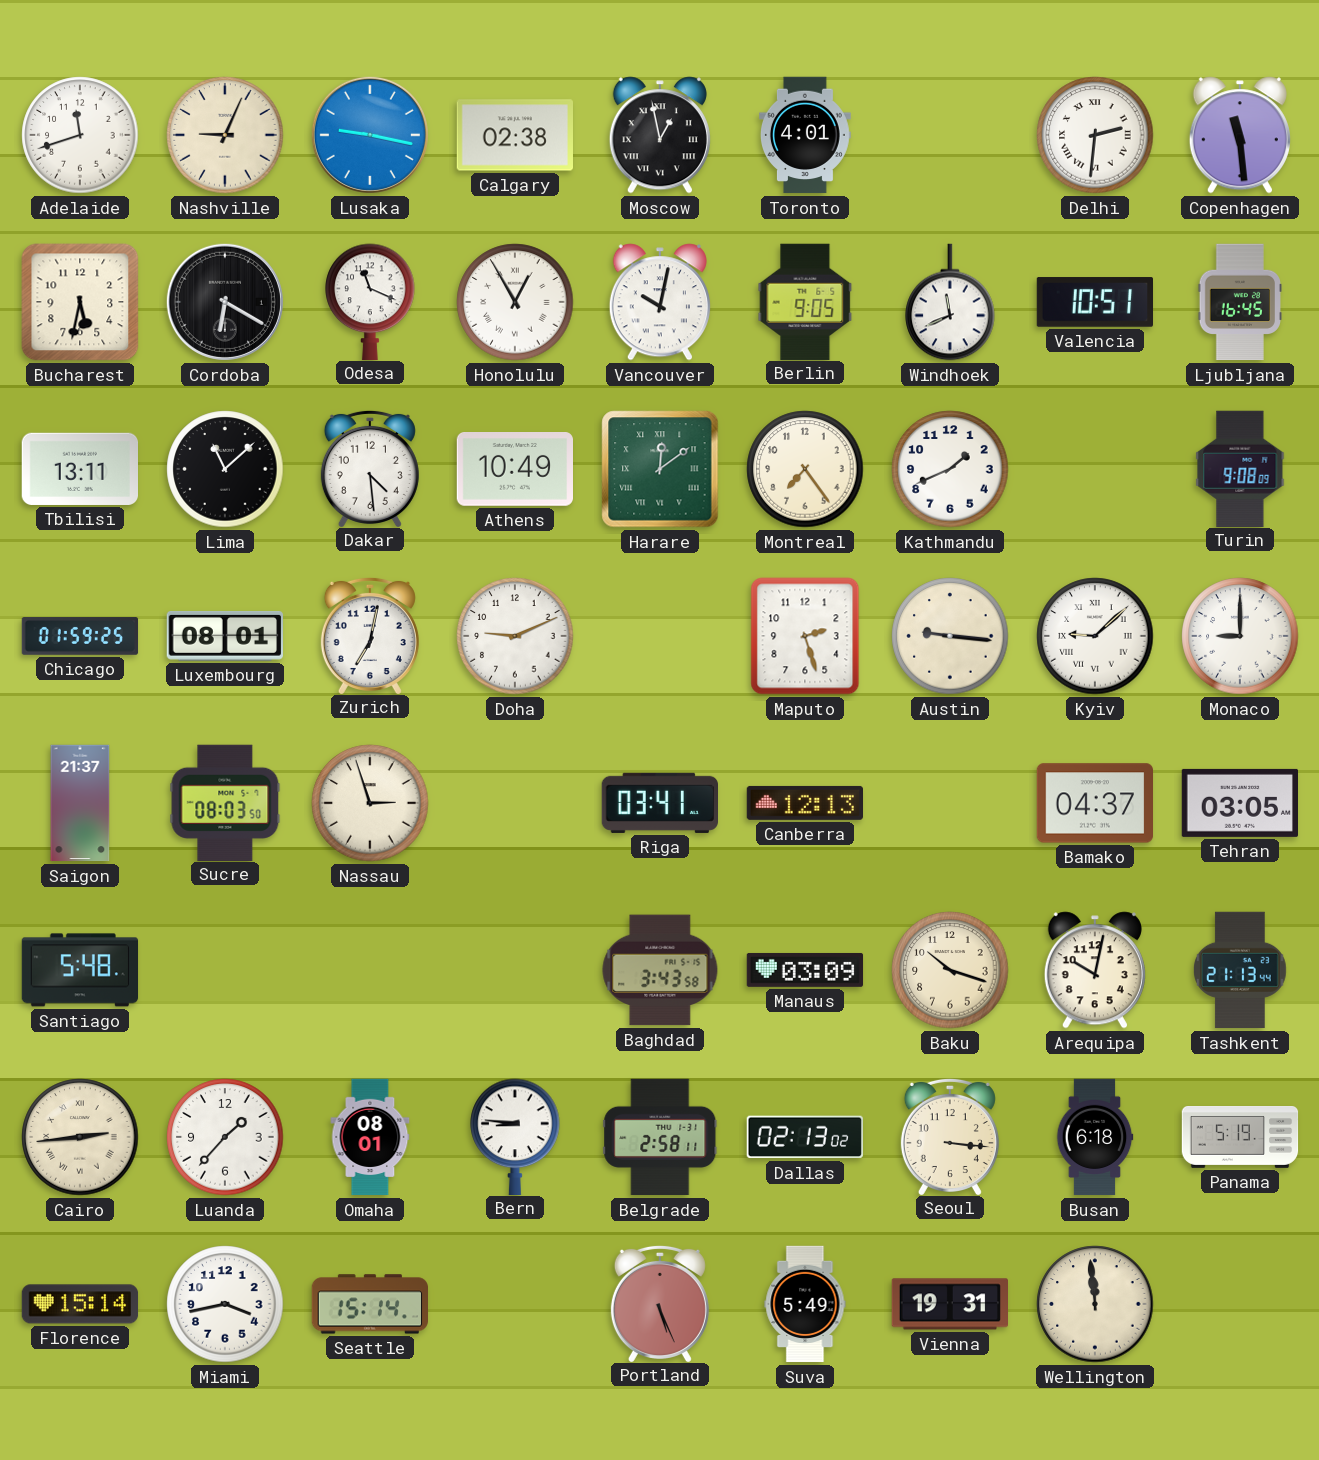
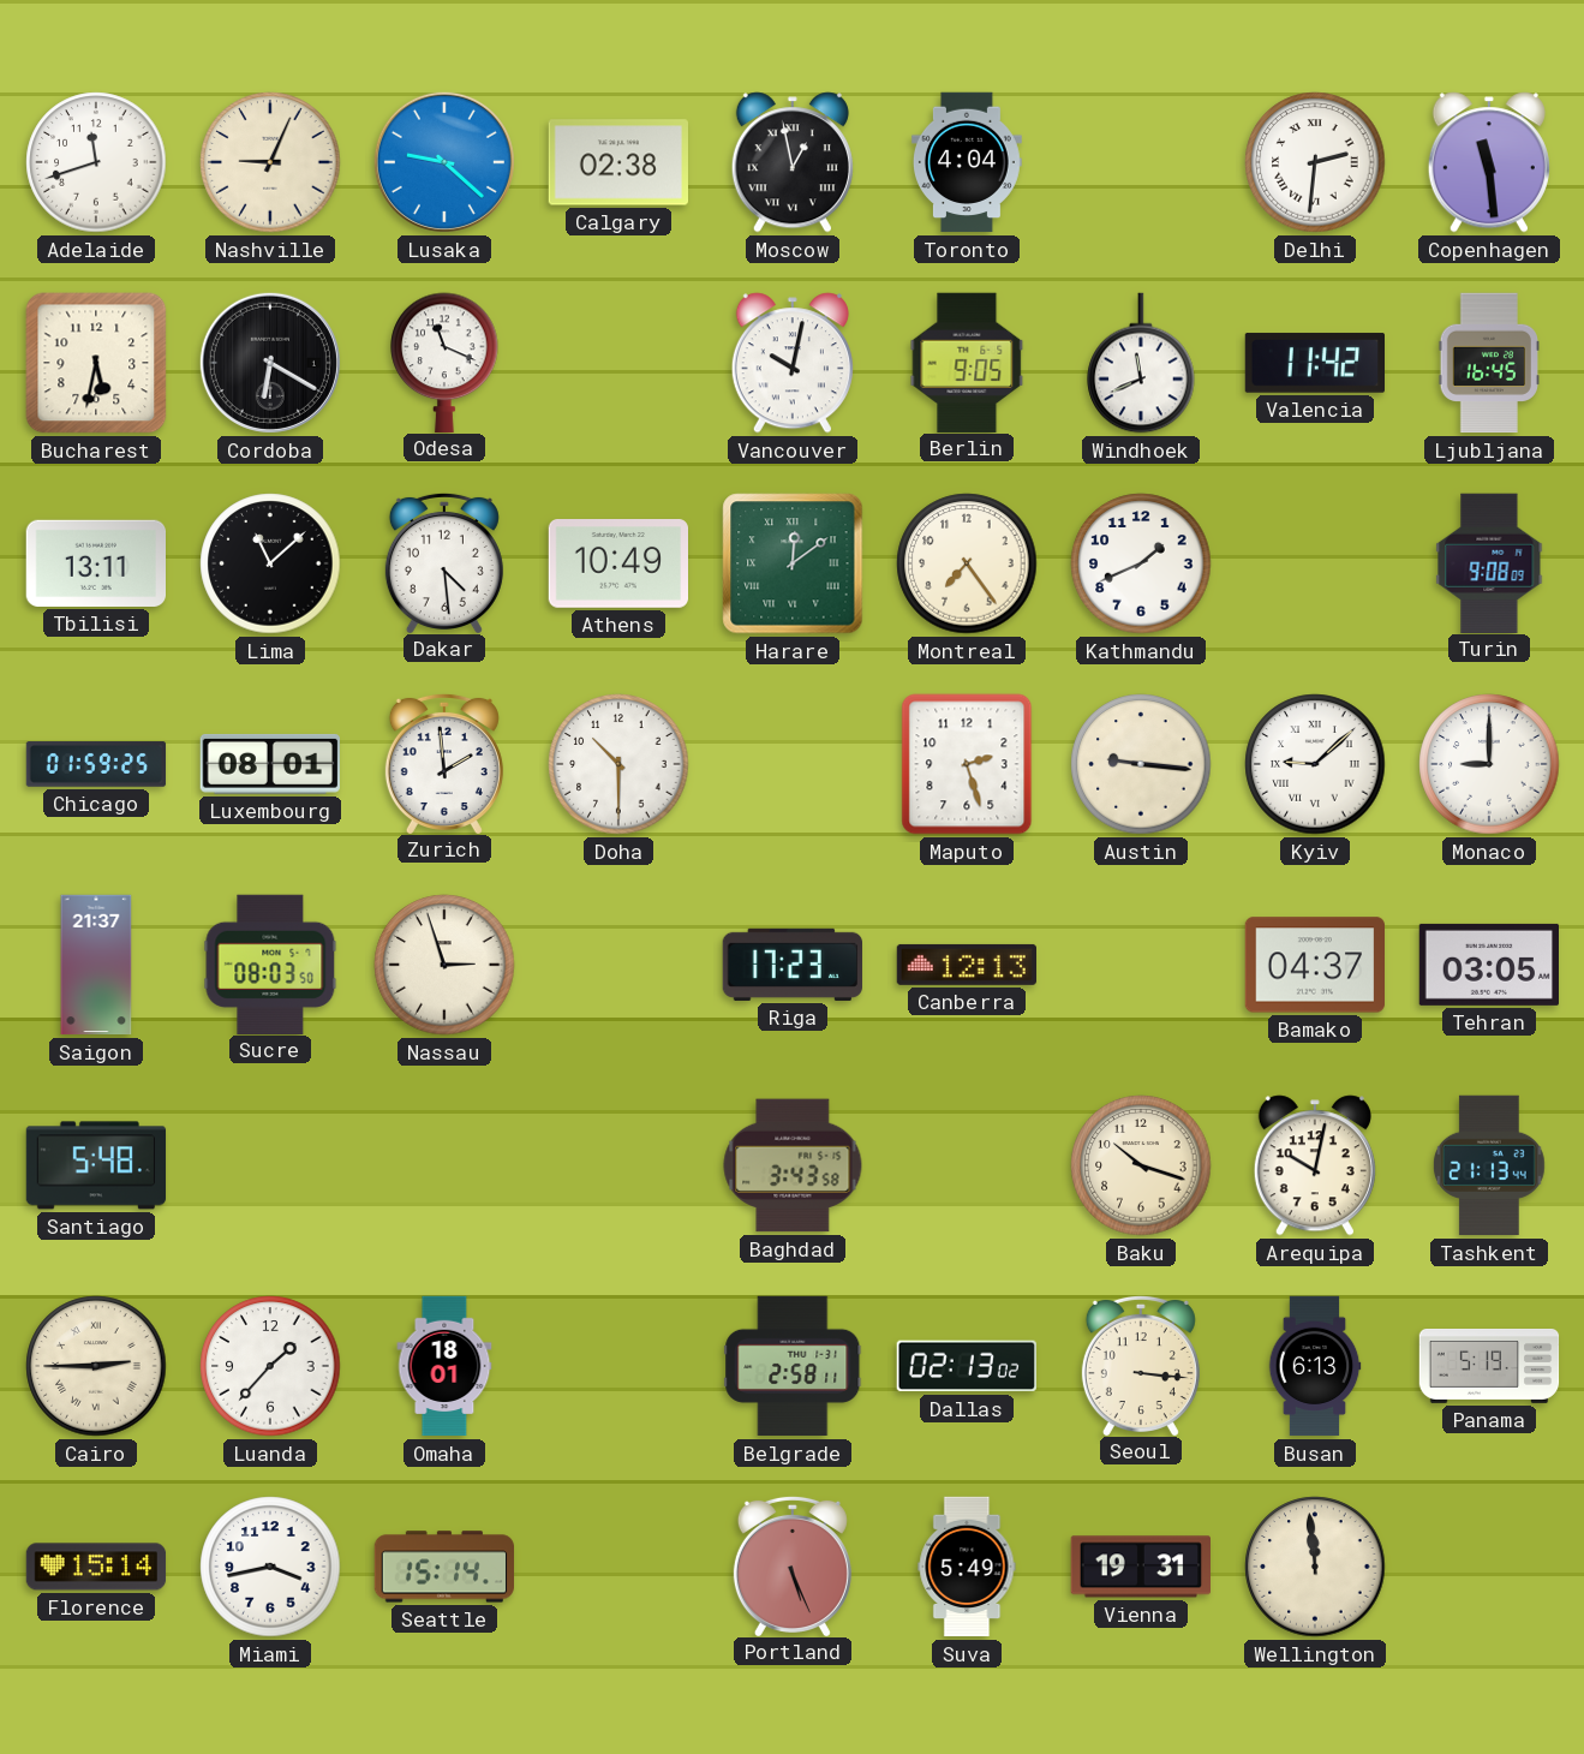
Lusaka: 9:17 -> 9:22
Toronto: 4:01 -> 4:04
Honolulu: 12:55 -> none
Valencia: 10:51 -> 11:42
Zurich: 7:02 -> 1:59
Doha: 9:11 -> 10:30
Riga: 03:41 -> 17:23
Manaus: 03:09 -> none
Cairo: 2:44 -> 2:45
Omaha: 08:01 -> 18:01
Bern: 8:46 -> none
Busan: 6:18 -> 6:13
